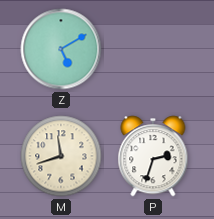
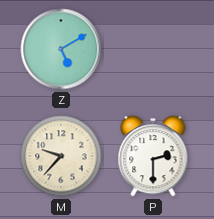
M: 11:42 -> 9:37
P: 2:33 -> 2:30
